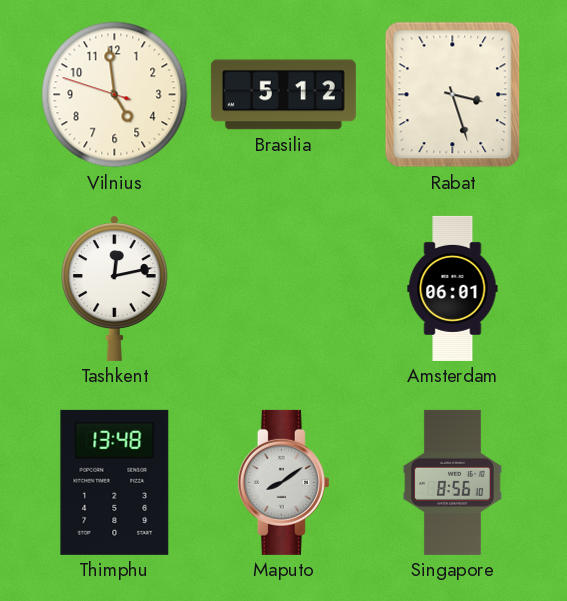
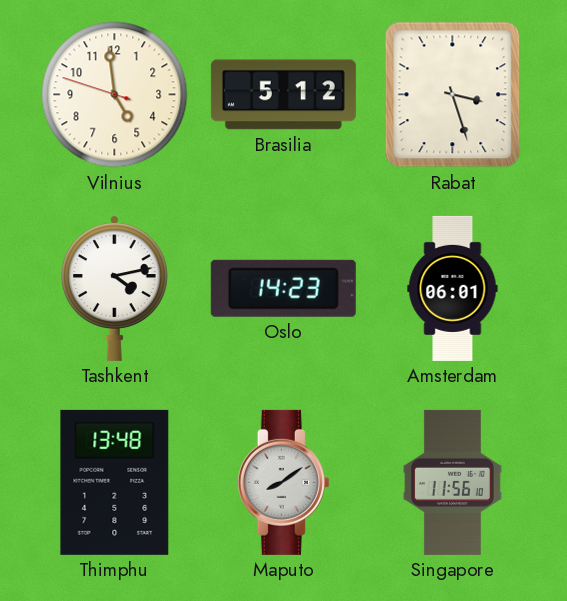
Tashkent: 12:13 -> 4:13
Oslo: none -> 14:23
Singapore: 8:56 -> 11:56
